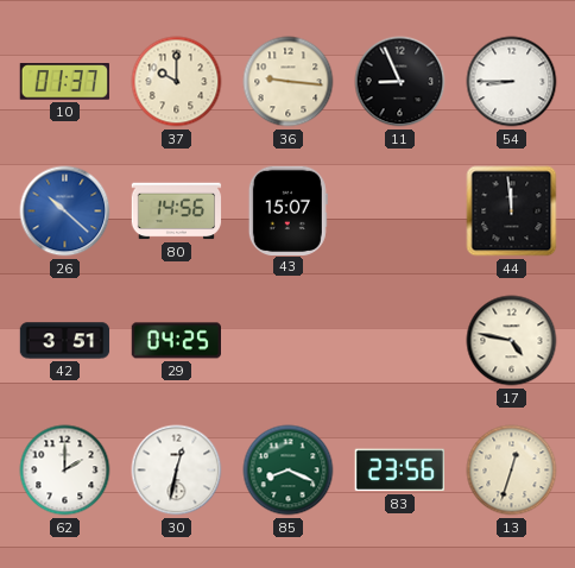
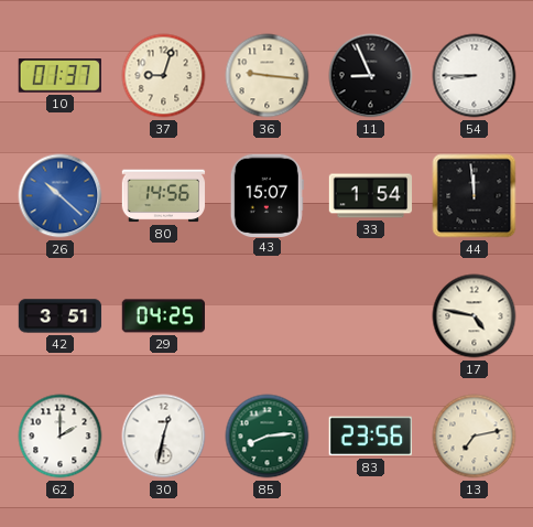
37: 10:00 -> 9:03
33: none -> 1:54
85: 8:19 -> 8:14
13: 12:33 -> 7:13
